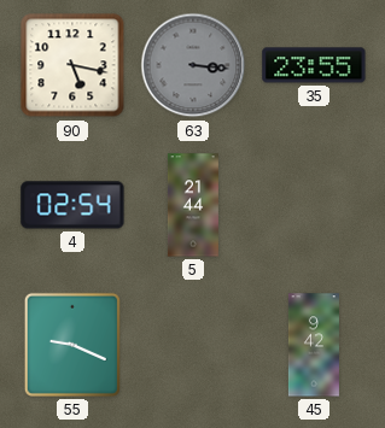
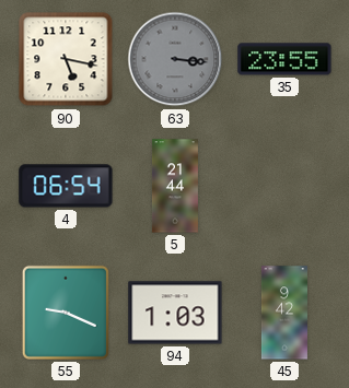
4: 02:54 -> 06:54
94: none -> 1:03
